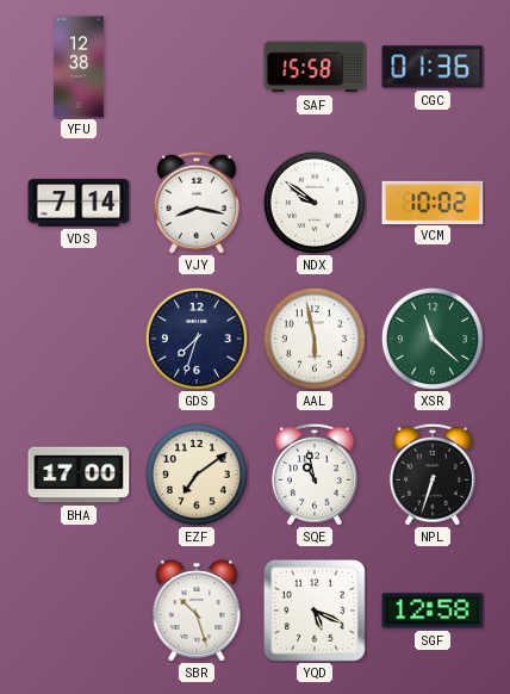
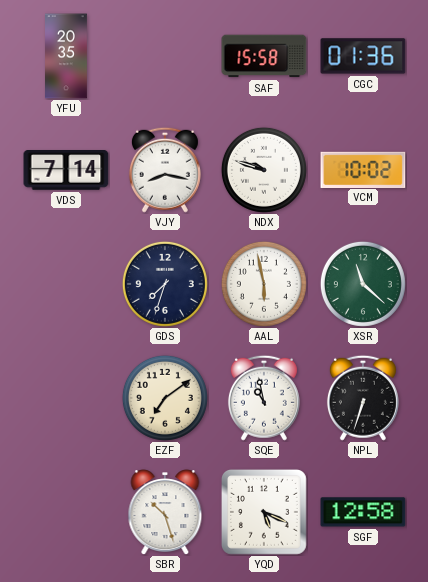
YFU: 12:38 -> 20:35
NDX: 9:51 -> 9:48
BHA: 17:00 -> none
